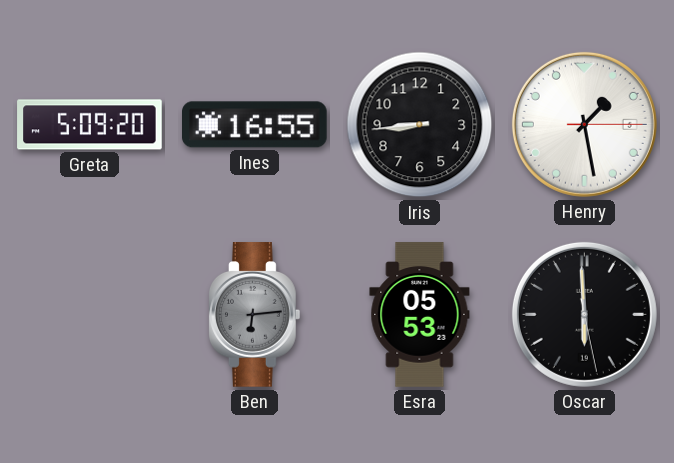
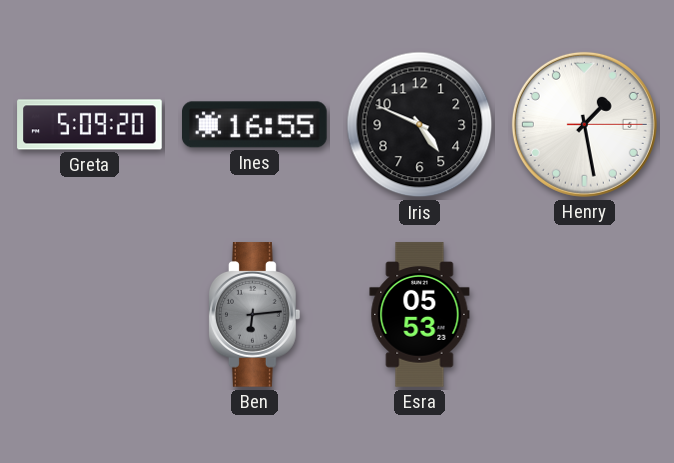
Iris: 8:44 -> 4:49
Oscar: 5:59 -> none
